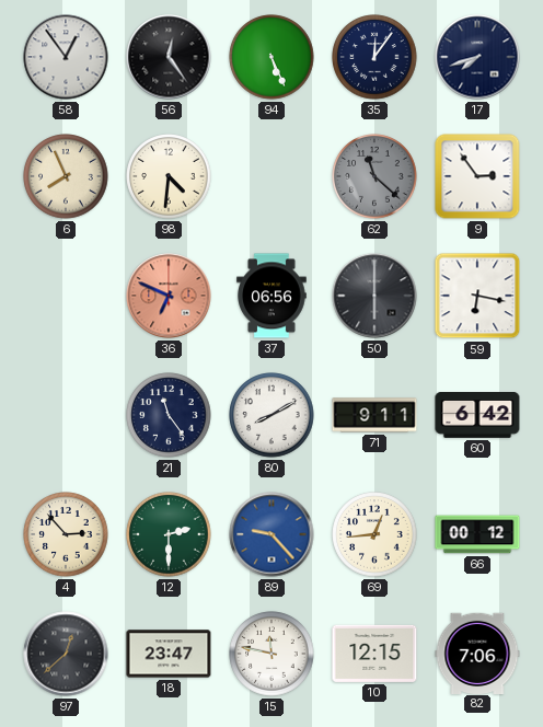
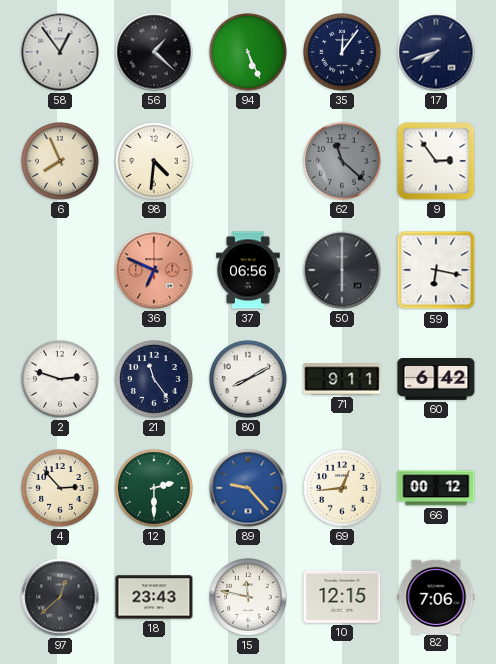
56: 12:24 -> 1:22
2: none -> 2:48
18: 23:47 -> 23:43
